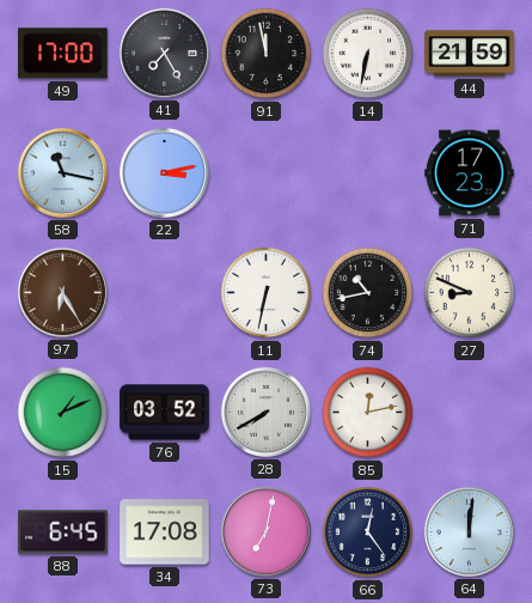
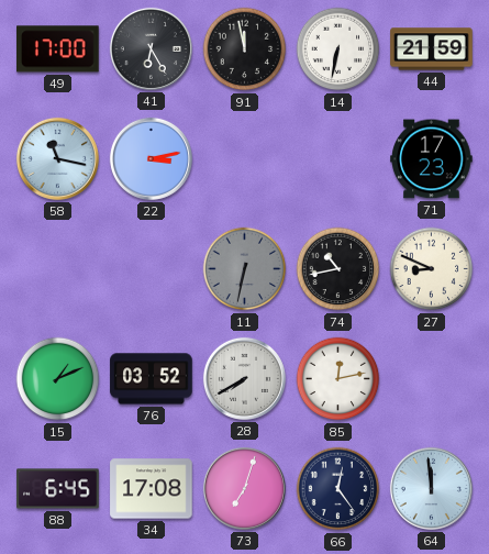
41: 7:25 -> 6:25
97: 6:25 -> none
11 dial: white -> grey
73: 7:02 -> 7:03
64: 12:01 -> 11:59
